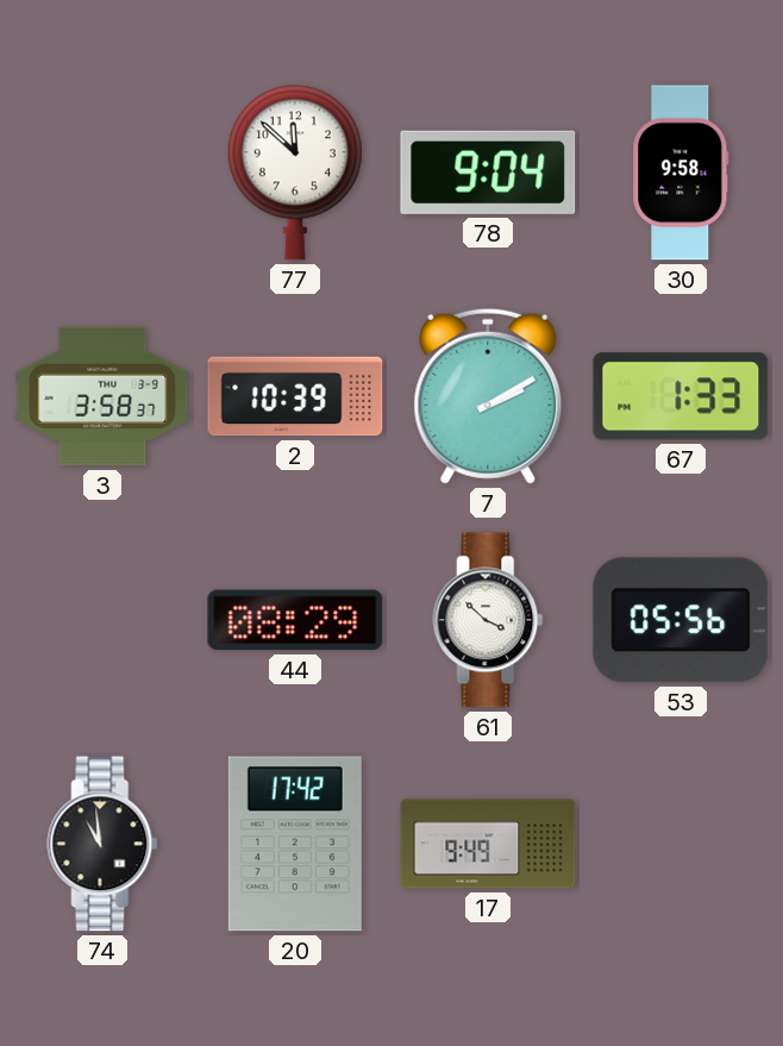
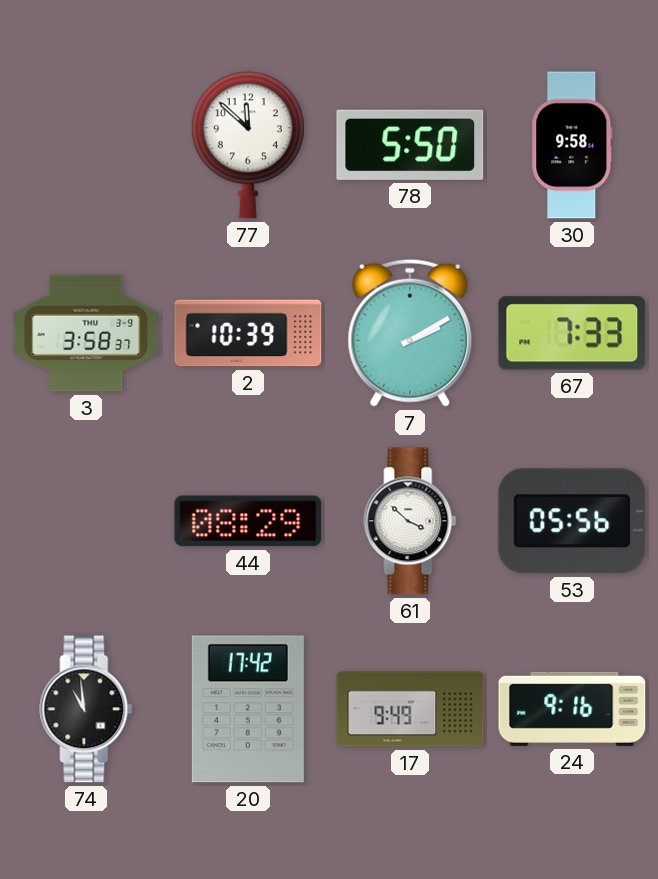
78: 9:04 -> 5:50
67: 1:33 -> 7:33
24: none -> 9:16
